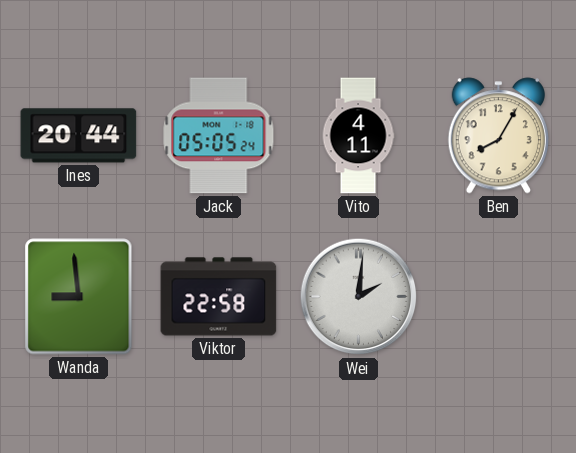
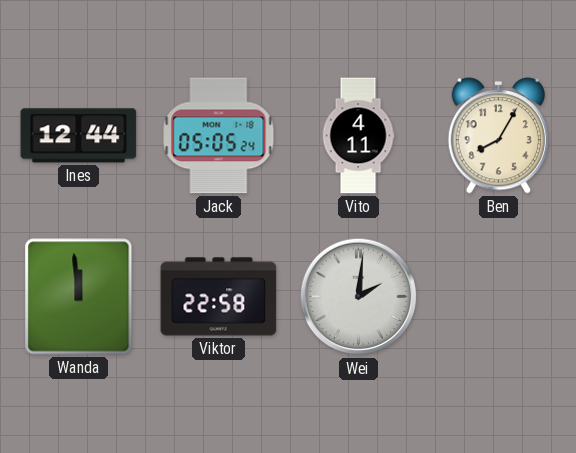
Ines: 20:44 -> 12:44
Wanda: 8:59 -> 11:59
